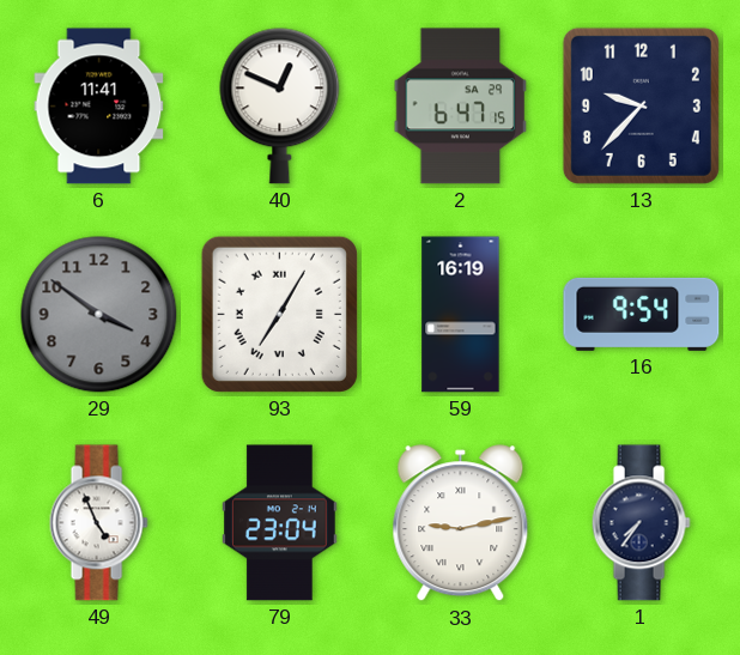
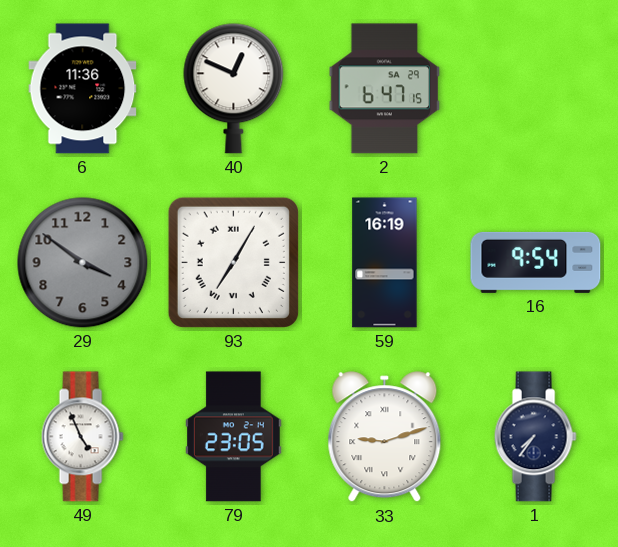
6: 11:41 -> 11:36
13: 9:37 -> none
79: 23:04 -> 23:05
33: 9:13 -> 9:12
